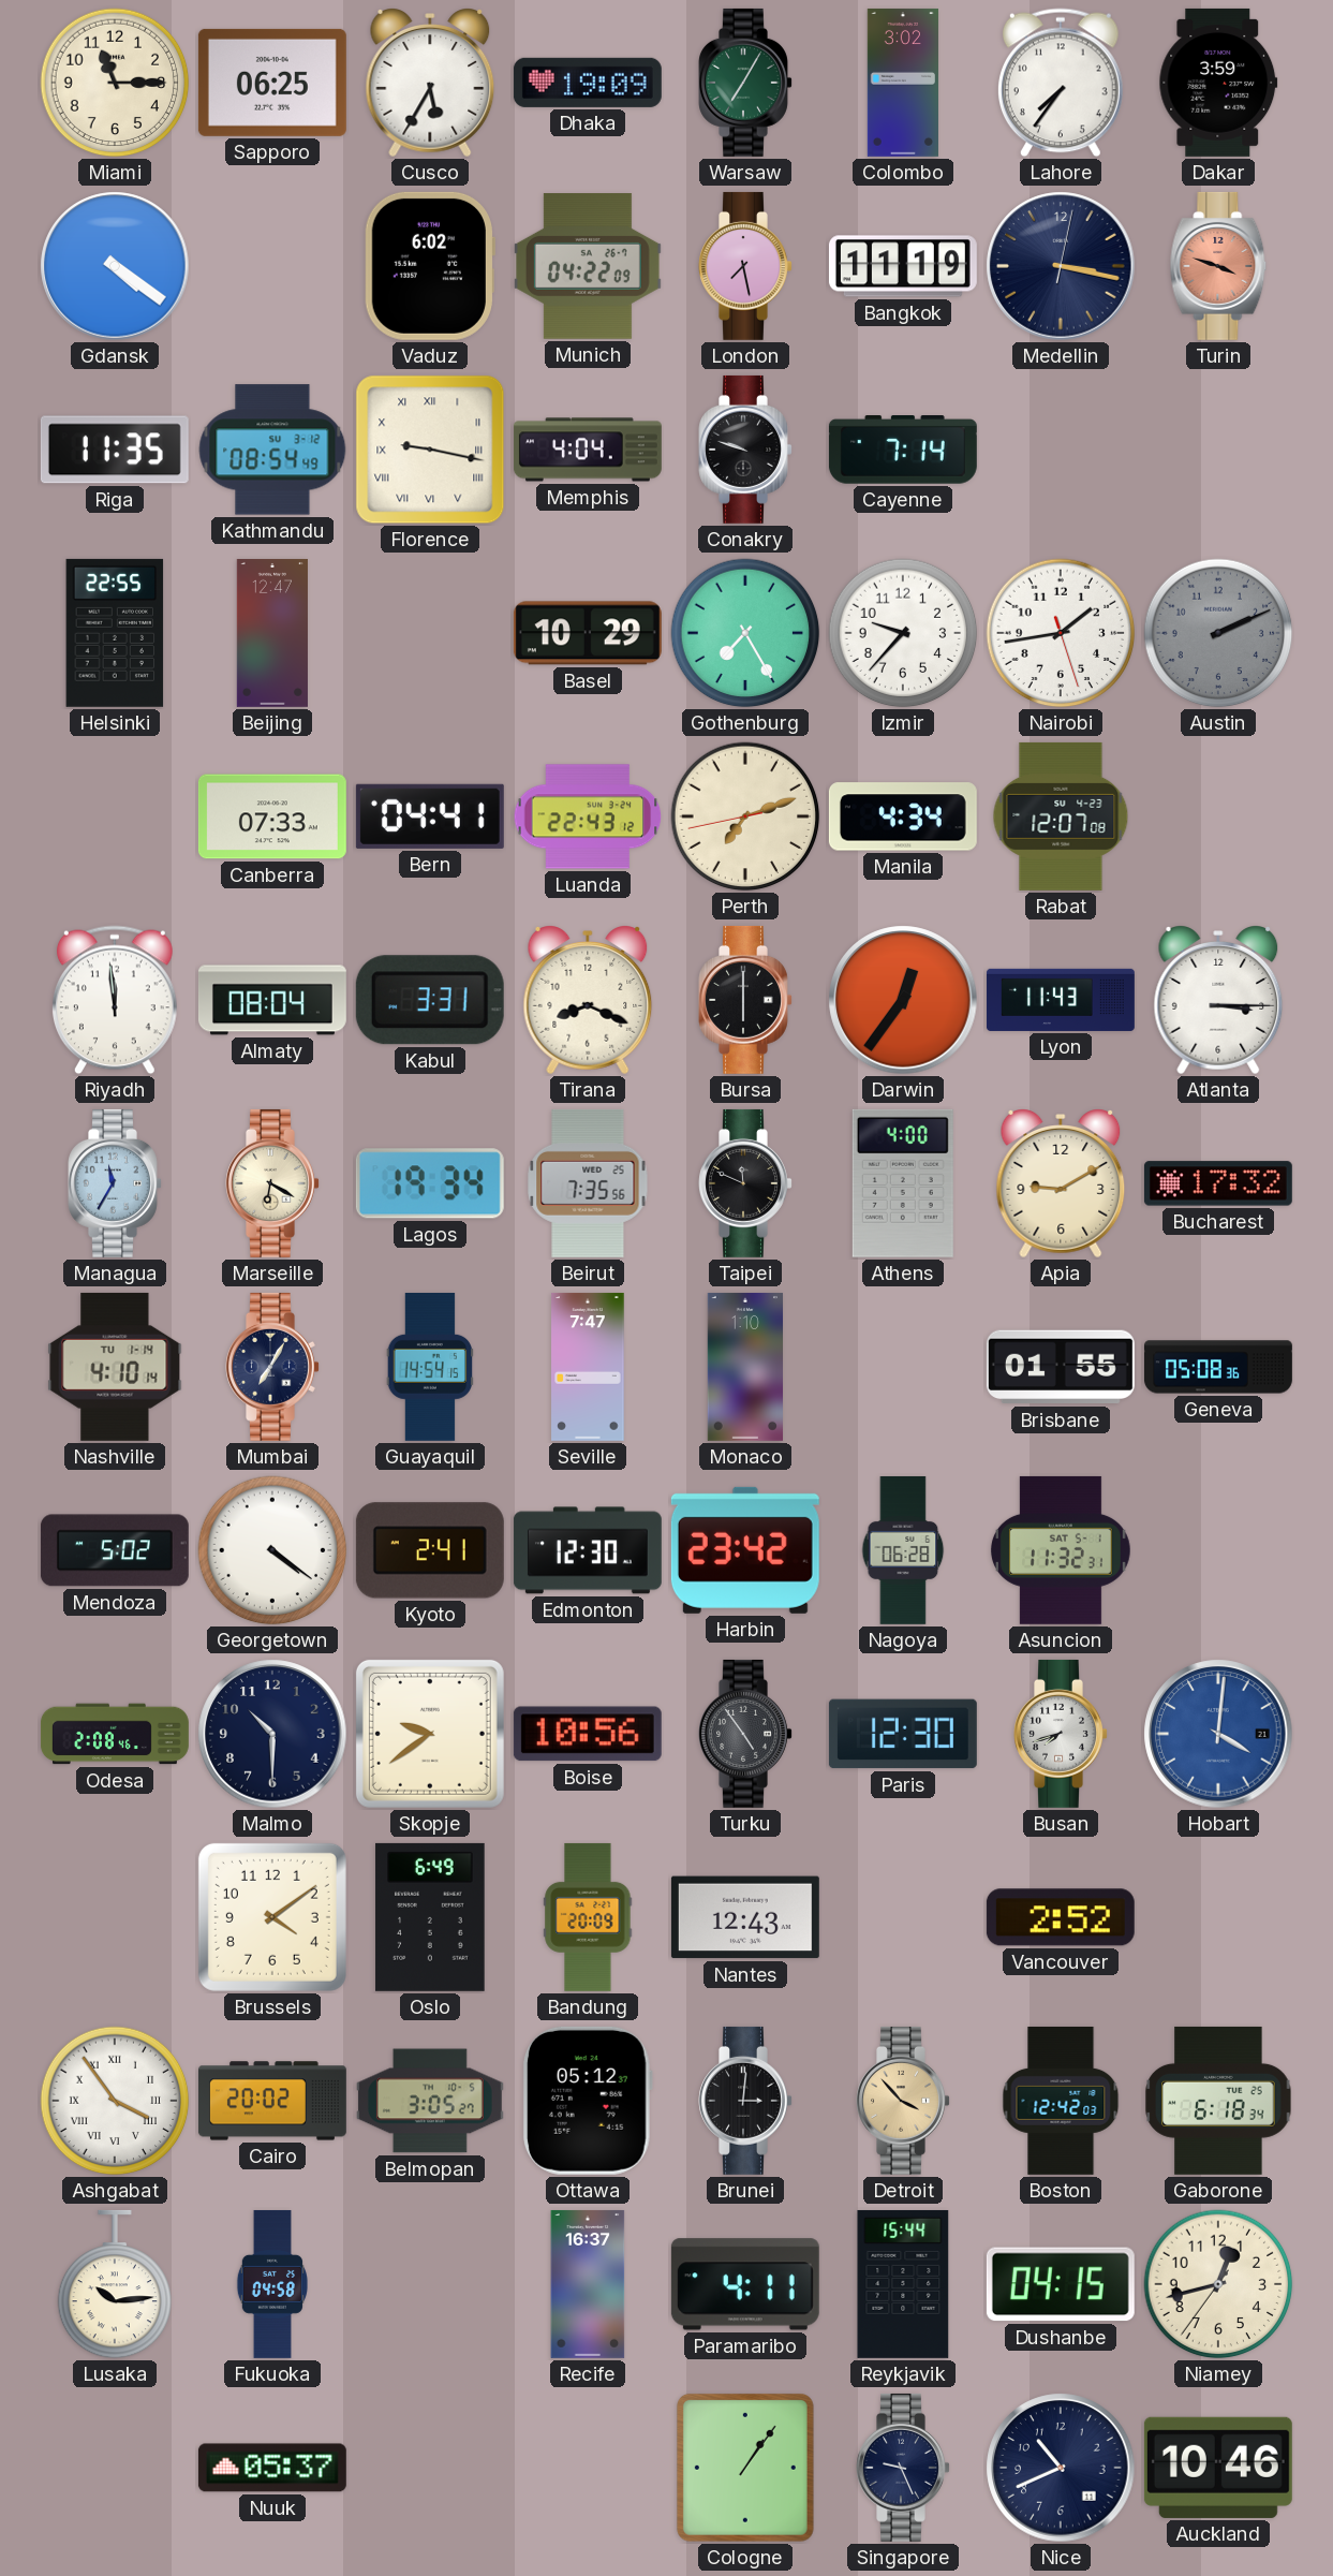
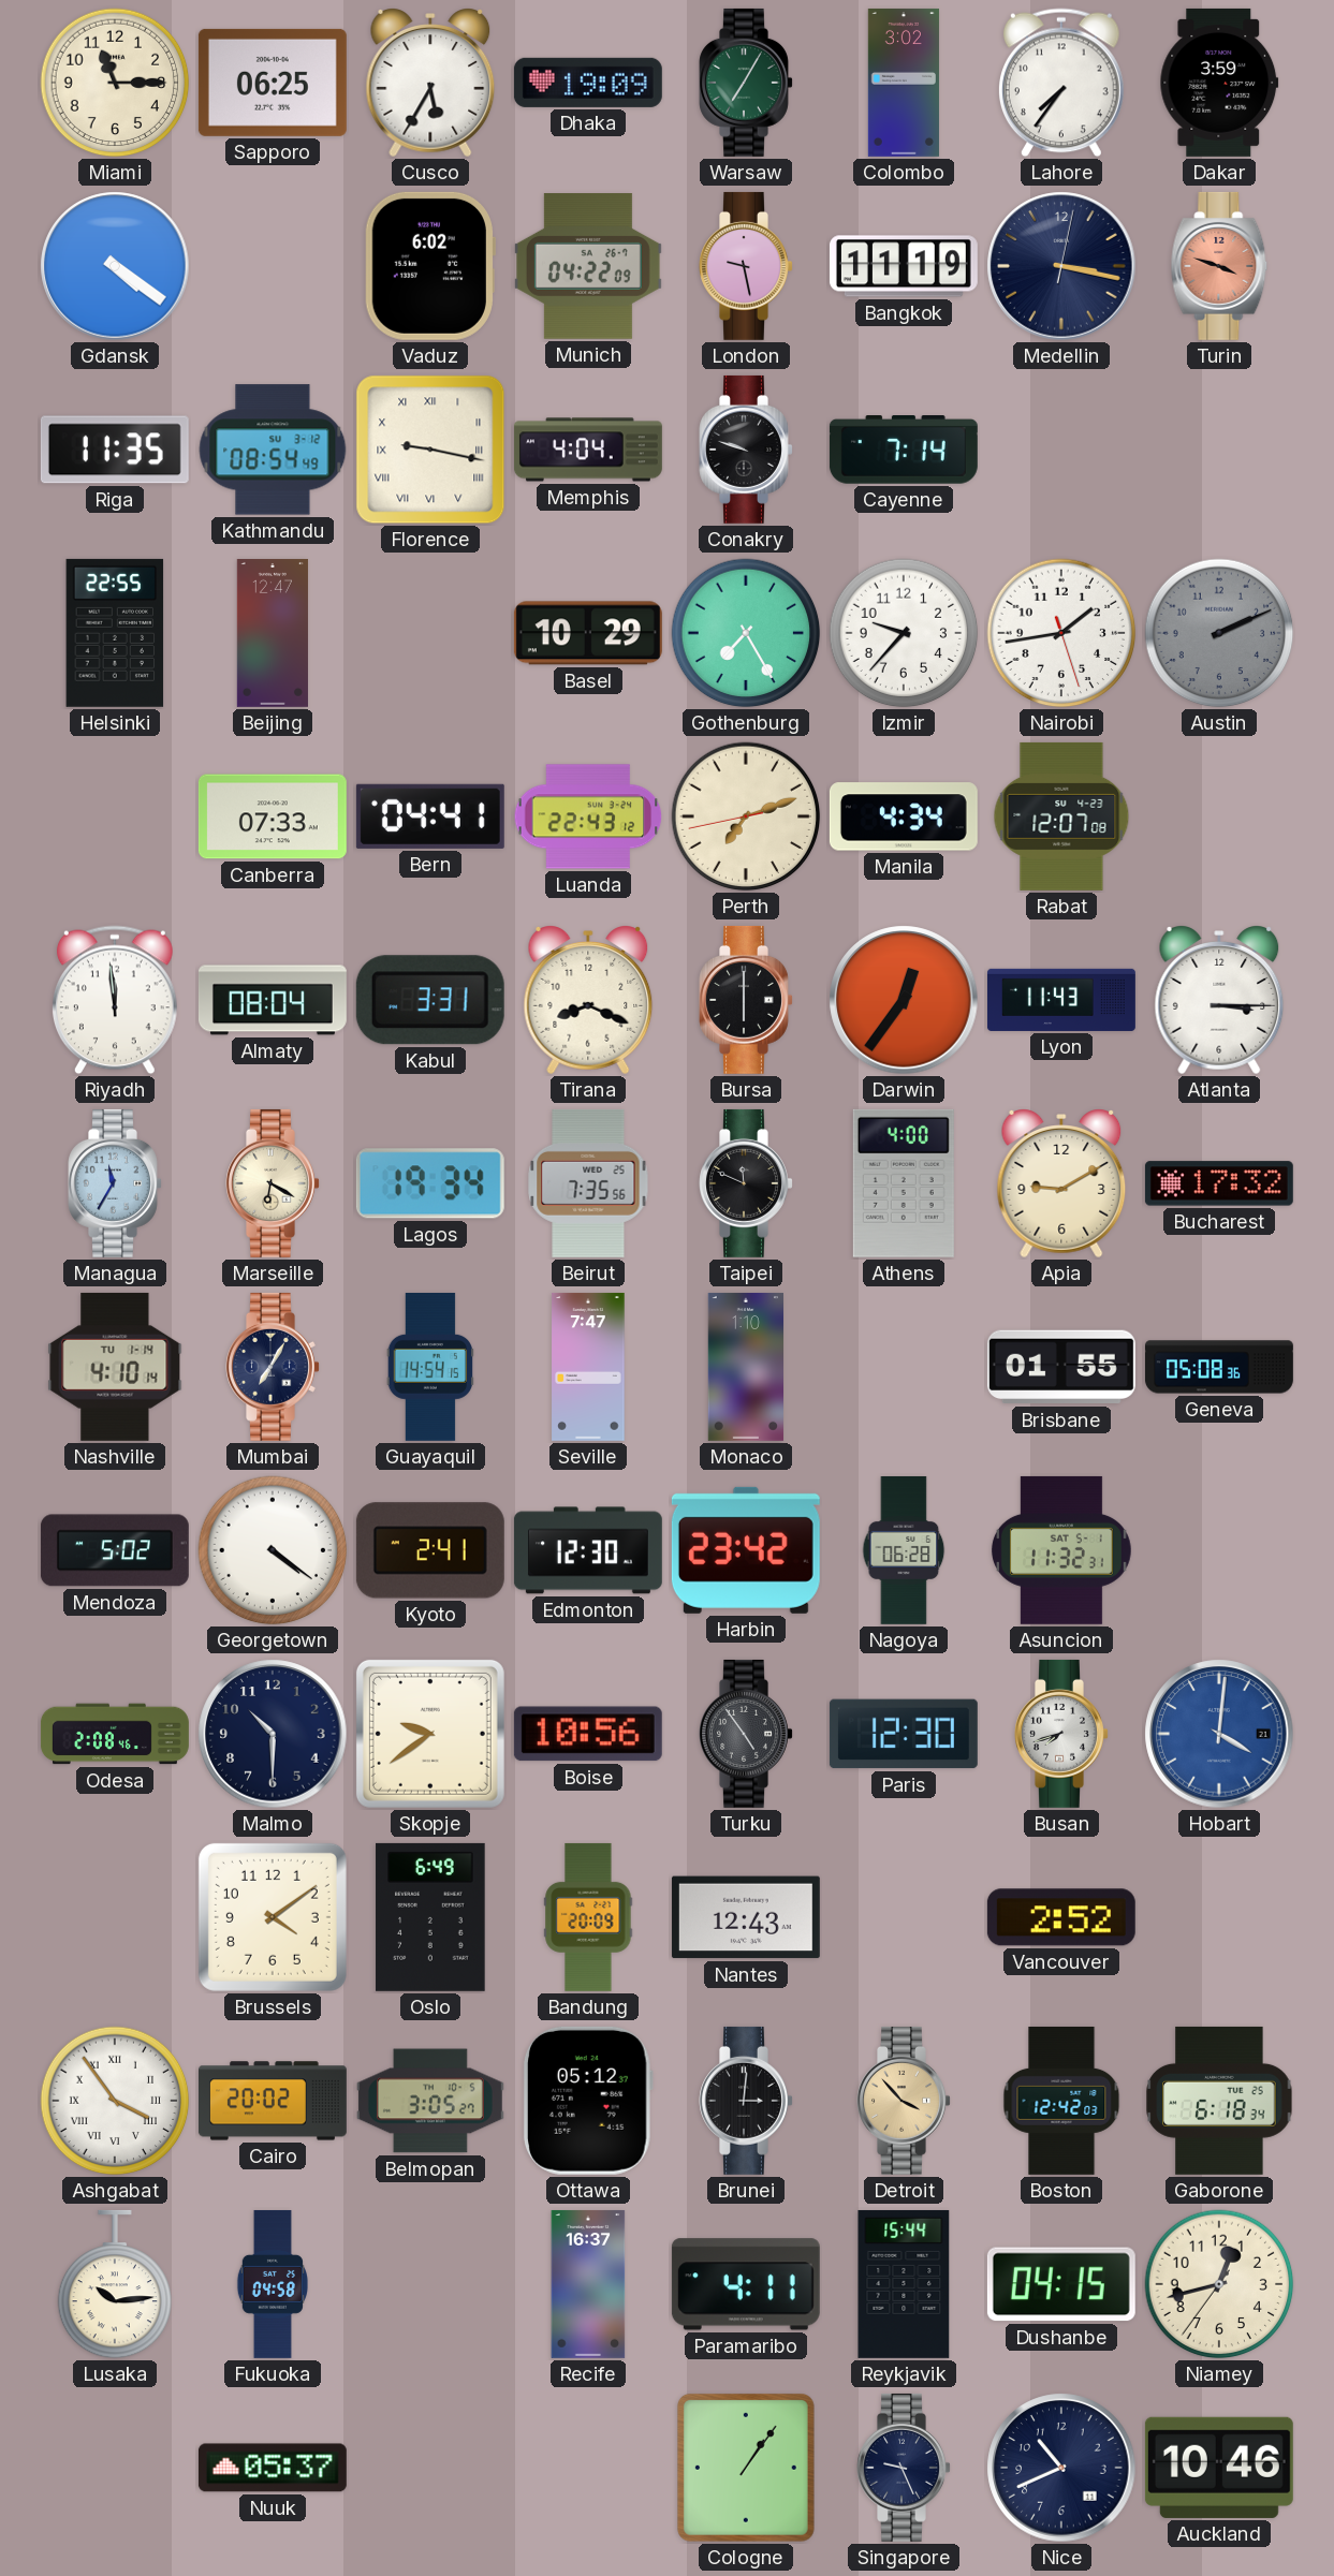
London: 7:28 -> 9:28
